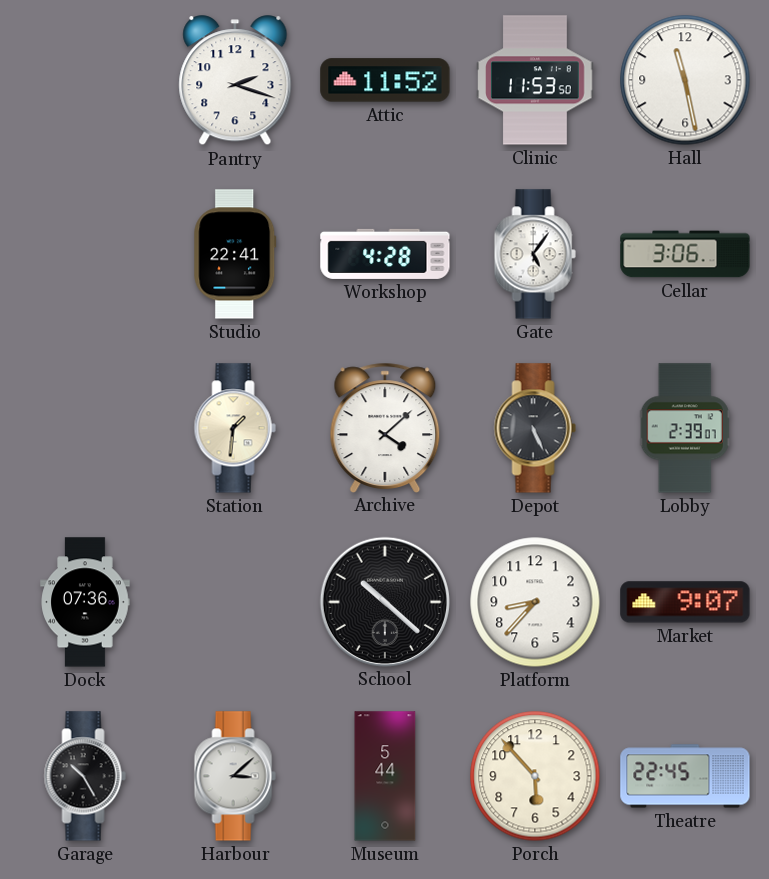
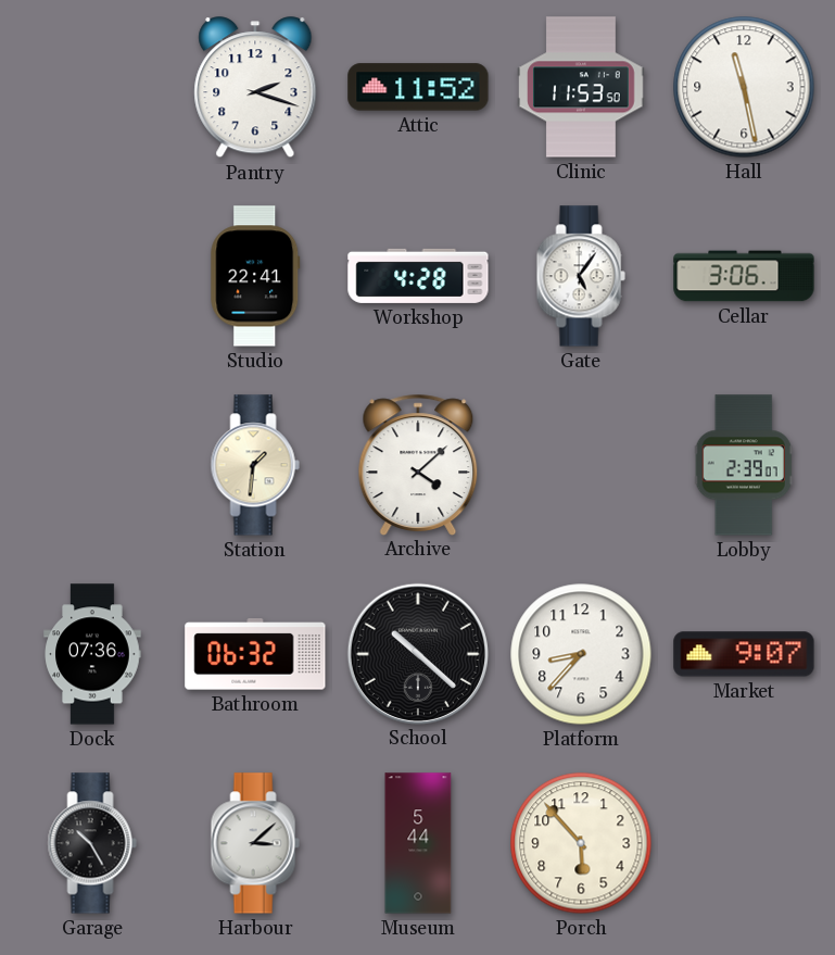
Depot: 5:26 -> none
Bathroom: none -> 06:32
Theatre: 22:45 -> none
